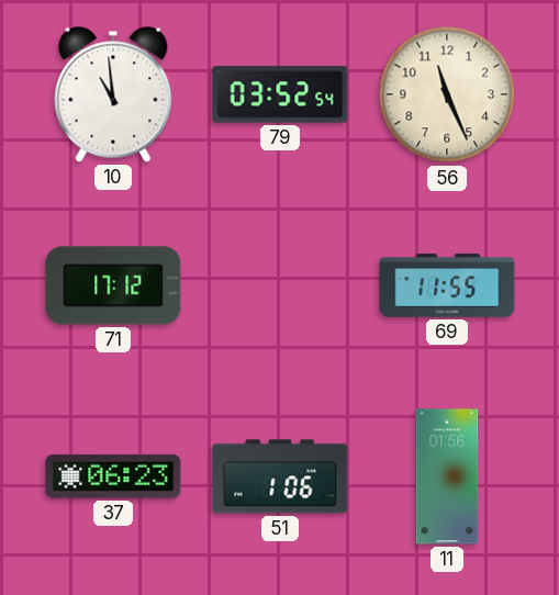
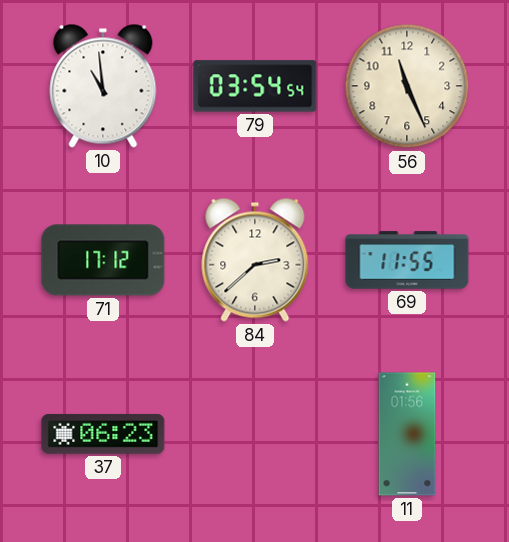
79: 03:52 -> 03:54
84: none -> 2:38
51: 1:06 -> none
